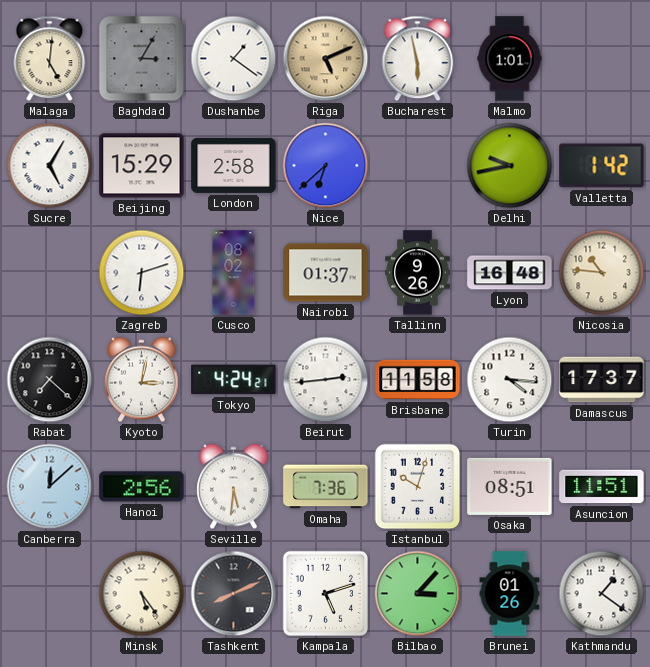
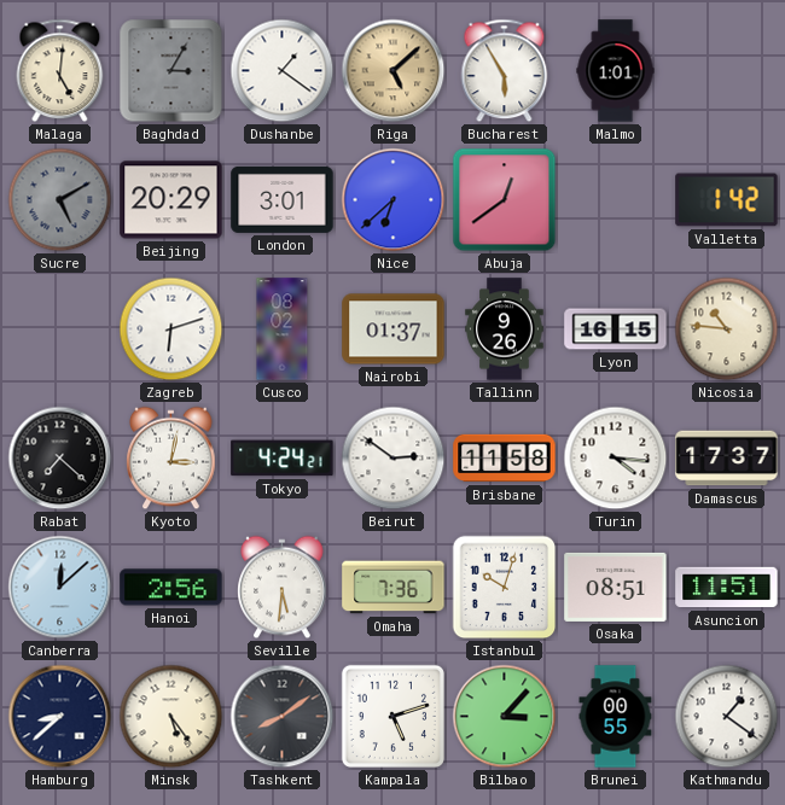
Riga: 5:11 -> 5:08
Bucharest: 5:58 -> 5:55
Sucre: 5:05 -> 5:10
Sucre dial: white -> grey
Beijing: 15:29 -> 20:29
London: 2:58 -> 3:01
Abuja: none -> 12:39
Delhi: 9:43 -> none
Lyon: 16:48 -> 16:15
Beirut: 2:44 -> 2:51
Hamburg: none -> 8:38
Tashkent: 8:11 -> 8:09
Brunei: 01:26 -> 00:55
